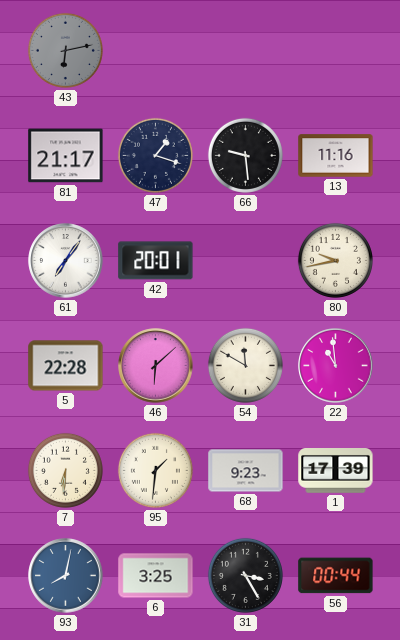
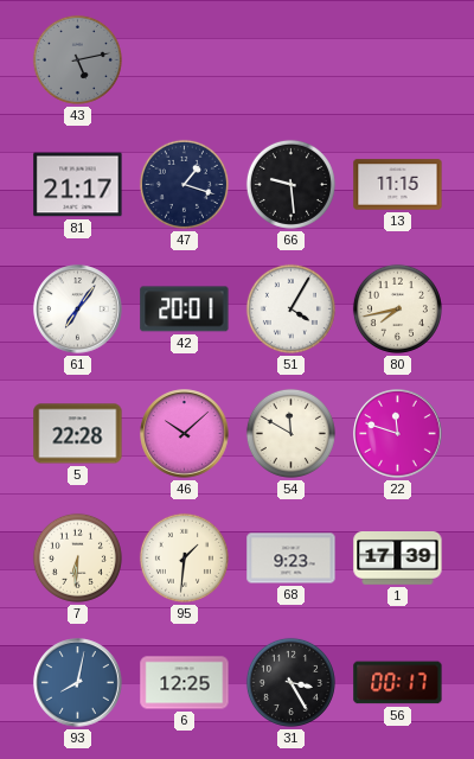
43: 6:13 -> 5:13
13: 11:16 -> 11:15
51: none -> 4:05
80: 9:43 -> 7:43
46: 6:08 -> 10:08
22: 10:59 -> 11:48
6: 3:25 -> 12:25
56: 00:44 -> 00:17
